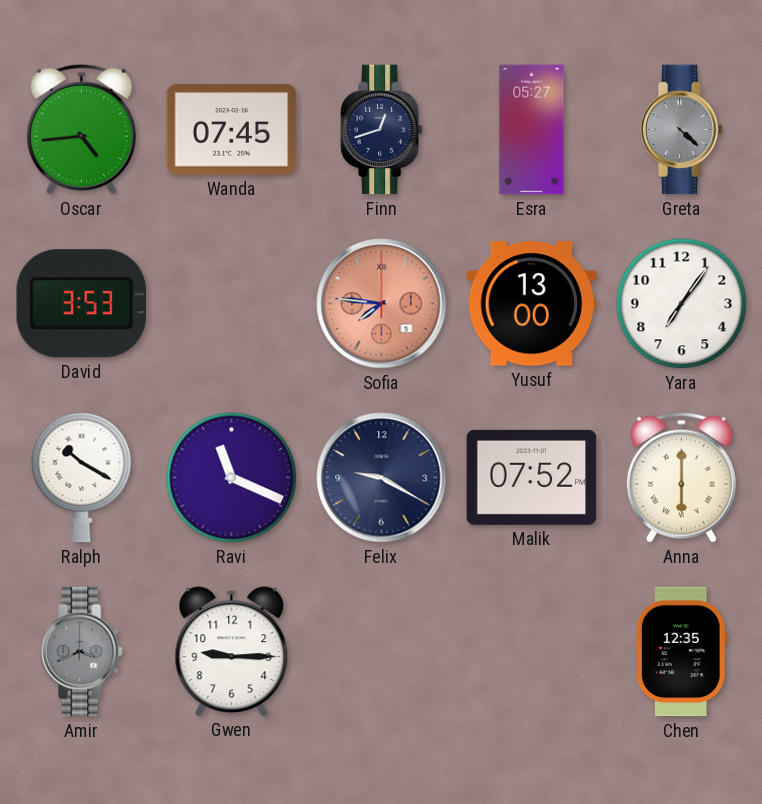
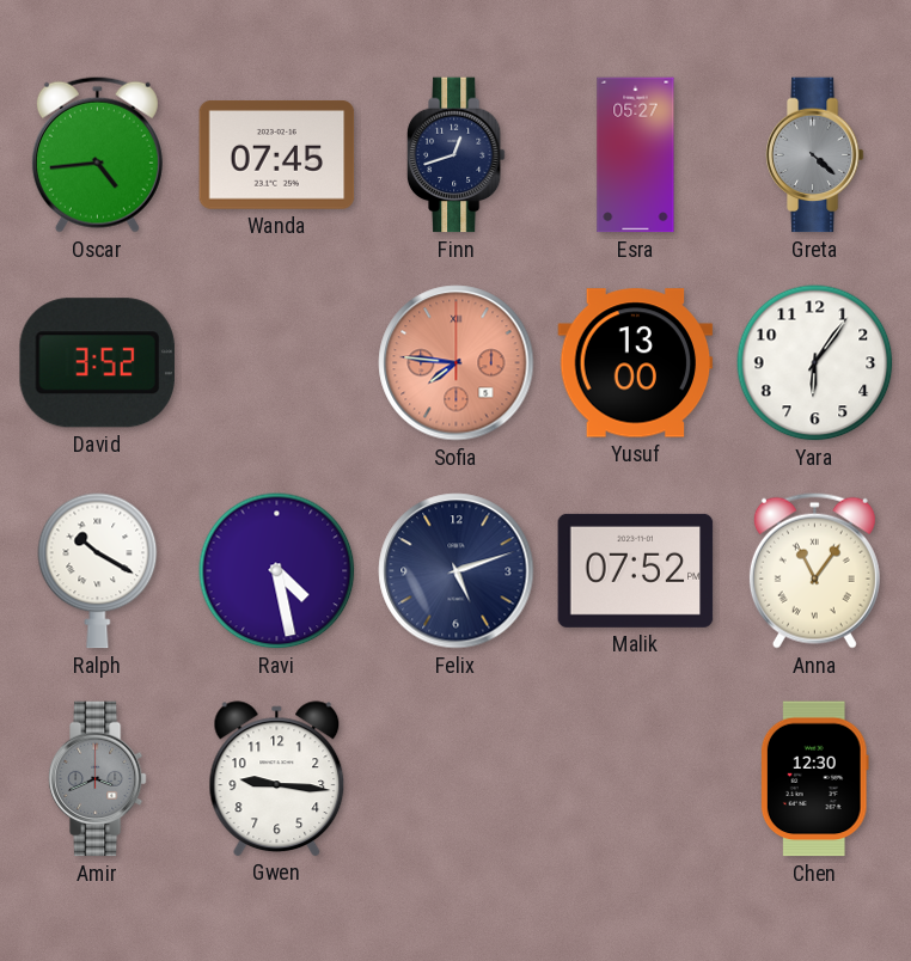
David: 3:53 -> 3:52
Yara: 7:06 -> 6:06
Ravi: 11:19 -> 4:28
Felix: 9:20 -> 5:12
Anna: 6:00 -> 11:06
Gwen: 9:15 -> 9:16
Chen: 12:35 -> 12:30
